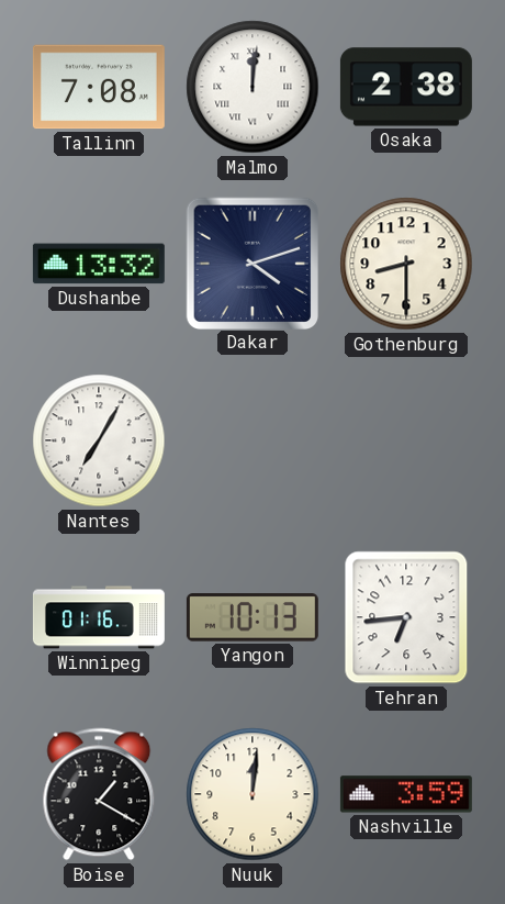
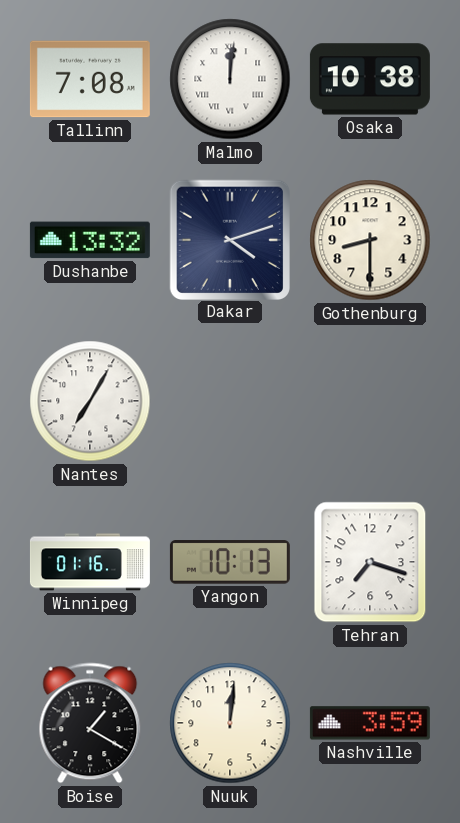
Osaka: 2:38 -> 10:38
Tehran: 6:44 -> 7:18
